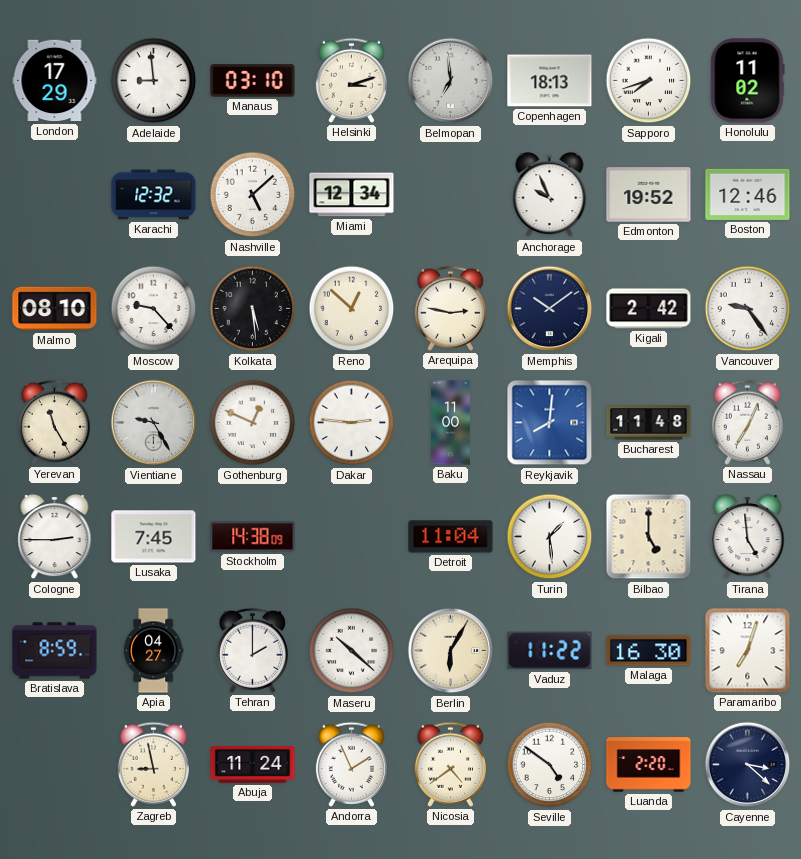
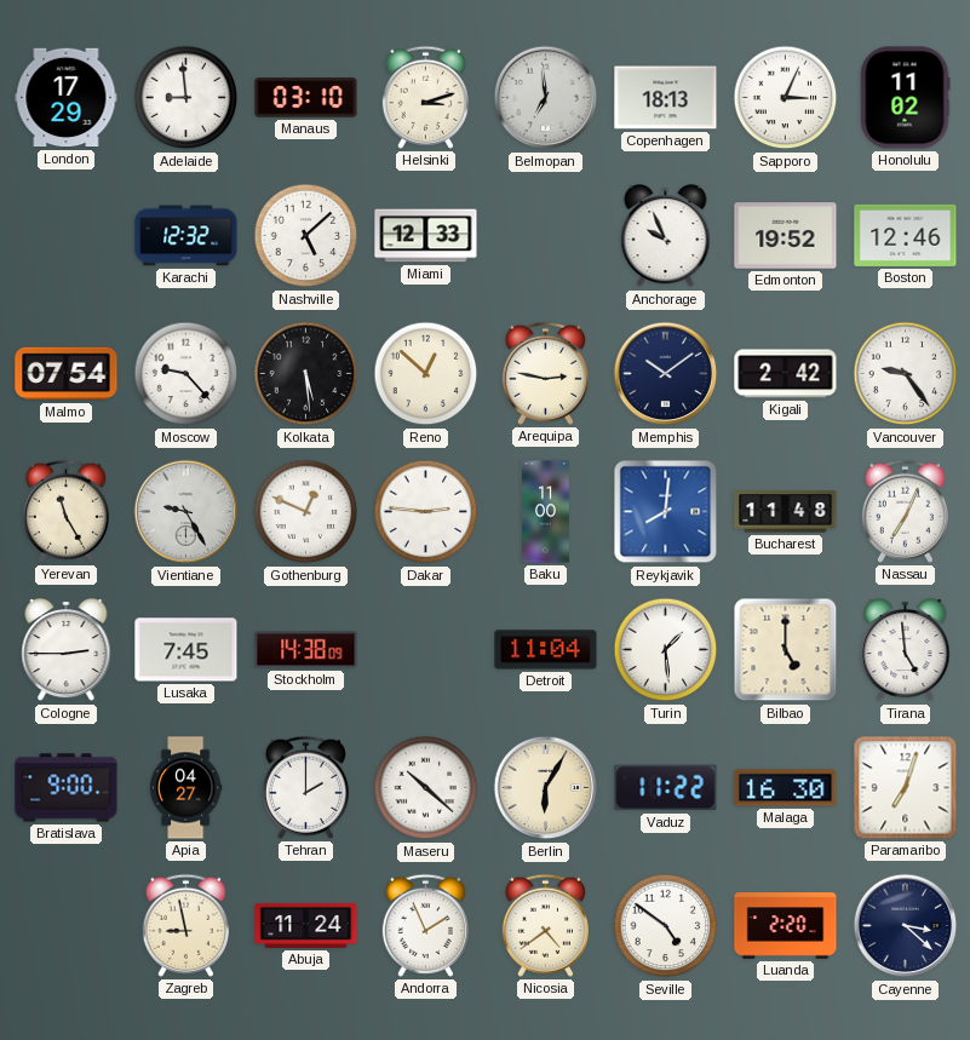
Sapporo: 7:42 -> 3:04
Miami: 12:34 -> 12:33
Malmo: 08:10 -> 07:54
Bratislava: 8:59 -> 9:00
